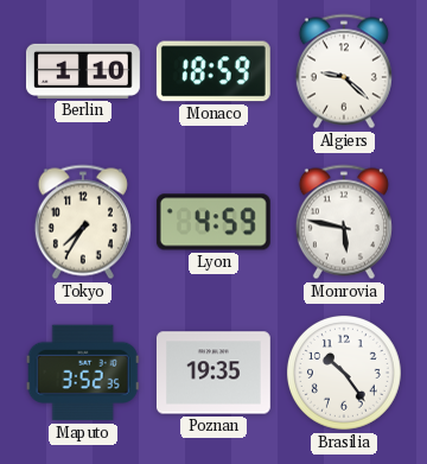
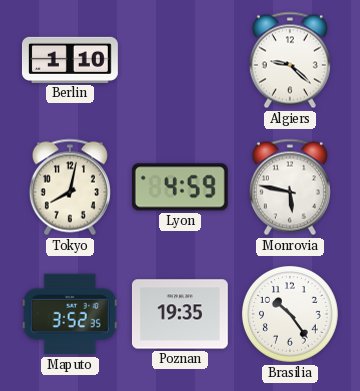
Monaco: 18:59 -> none
Tokyo: 7:35 -> 8:02
